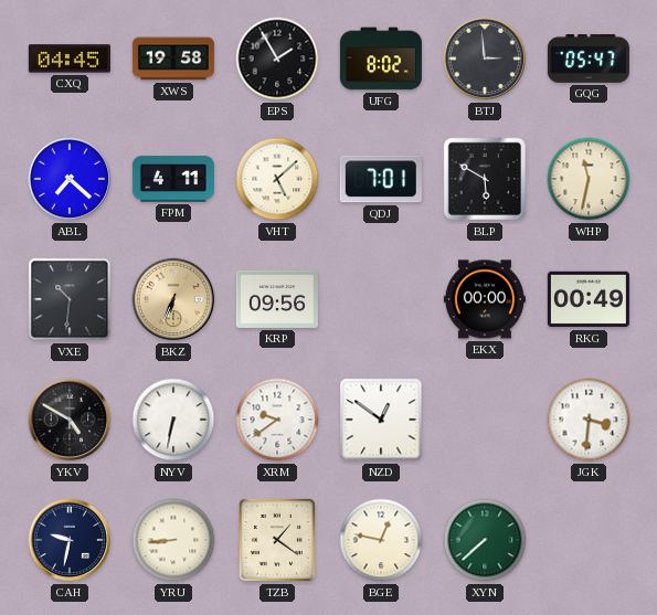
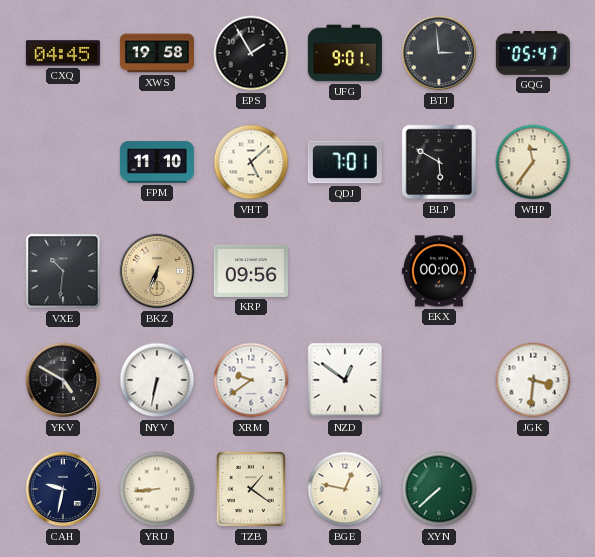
UFG: 8:02 -> 9:01
ABL: 7:22 -> none
FPM: 4:11 -> 11:10
WHP: 11:32 -> 11:36
RKG: 00:49 -> none
